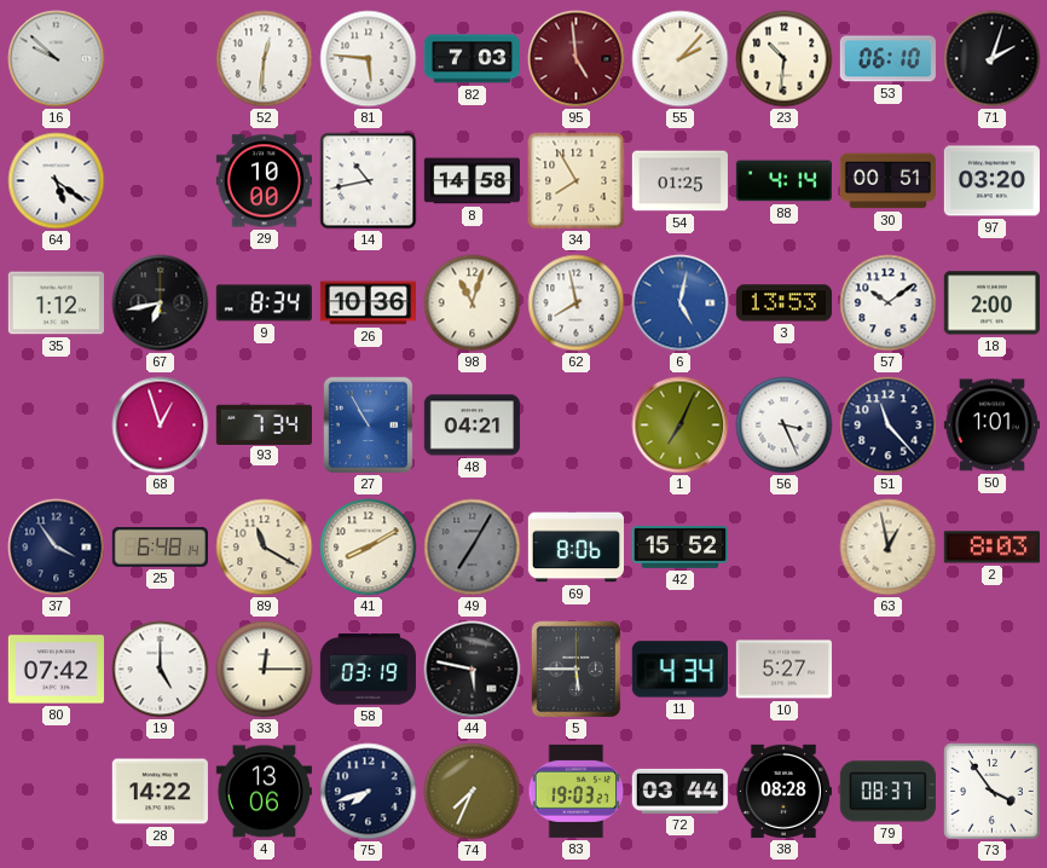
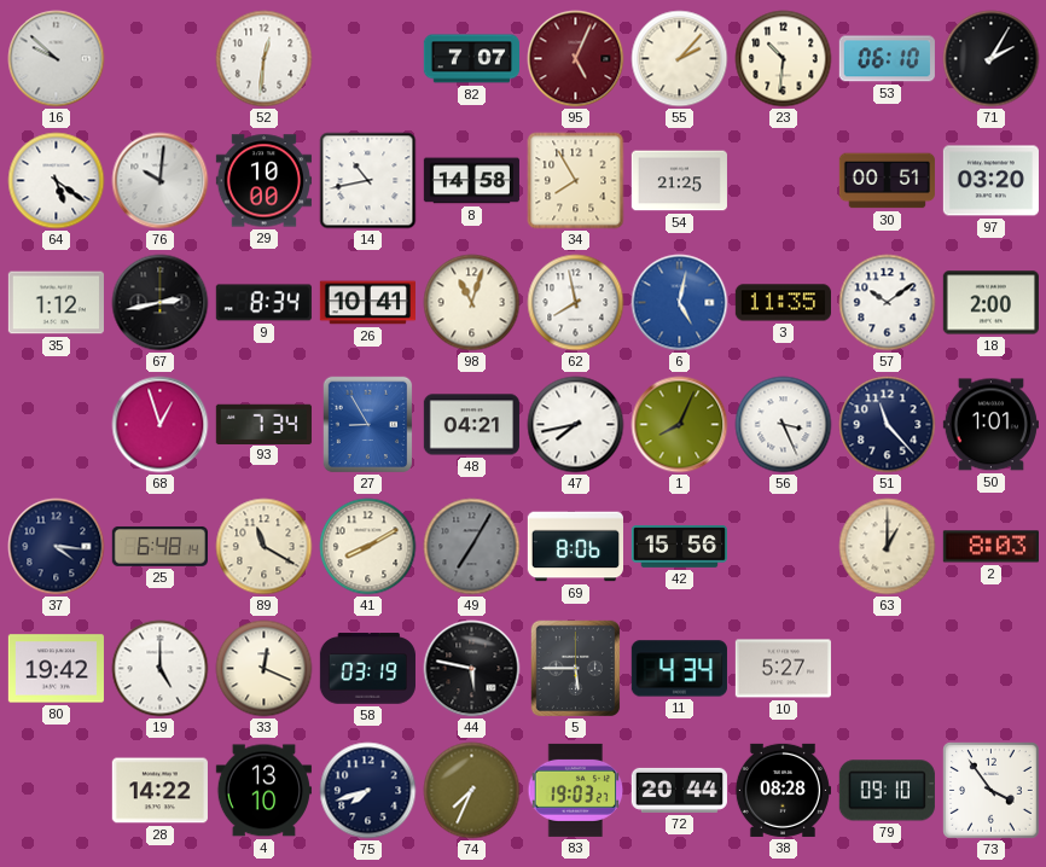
81: 5:46 -> none
82: 7:03 -> 7:07
95: 4:59 -> 5:04
71: 2:03 -> 2:05
76: none -> 10:01
54: 01:25 -> 21:25
88: 4:14 -> none
67: 6:43 -> 2:43
26: 10:36 -> 10:41
3: 13:53 -> 11:35
27: 10:55 -> 8:55
47: none -> 7:43
1: 7:04 -> 8:04
37: 3:54 -> 4:16
42: 15:52 -> 15:56
63: 12:58 -> 1:00
80: 07:42 -> 19:42
33: 12:15 -> 12:19
4: 13:06 -> 13:10
72: 03:44 -> 20:44
79: 08:37 -> 09:10
